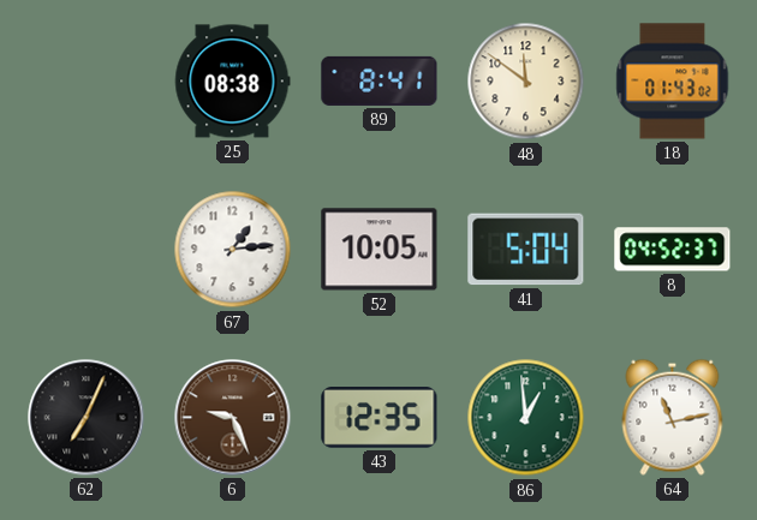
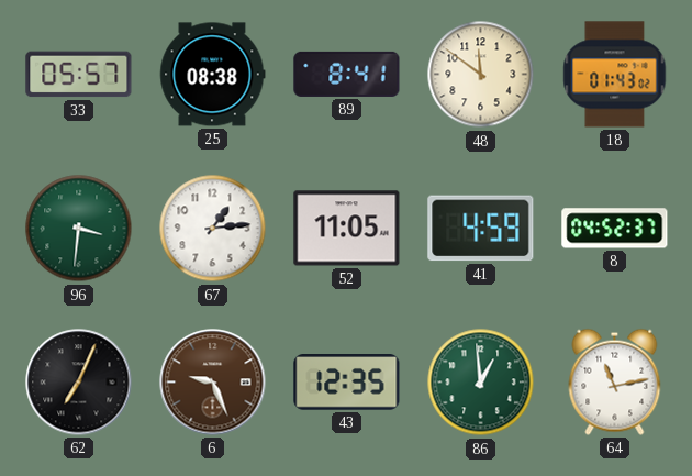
33: none -> 05:57
96: none -> 3:31
52: 10:05 -> 11:05
41: 5:04 -> 4:59
